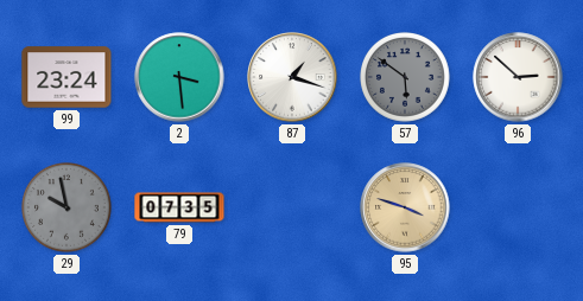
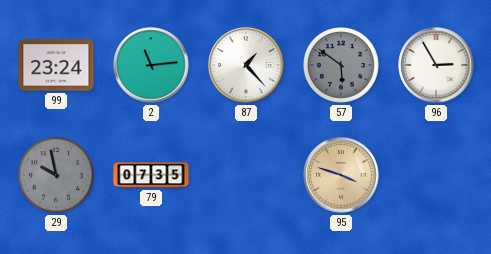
2: 3:29 -> 11:14
87: 1:18 -> 1:23
96: 2:52 -> 2:55
